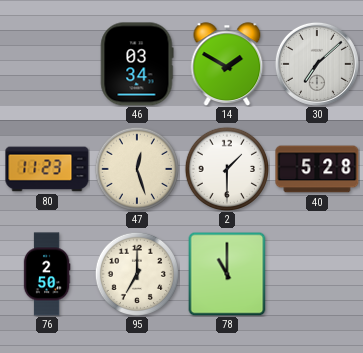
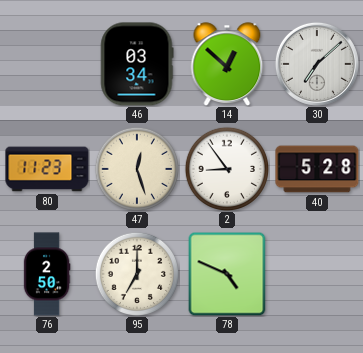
14: 1:50 -> 12:52
2: 1:30 -> 8:54
78: 11:00 -> 4:49
